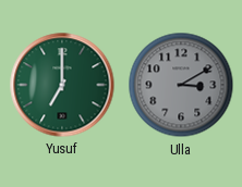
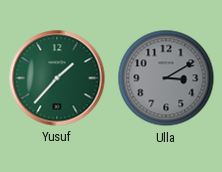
Yusuf: 7:00 -> 1:37
